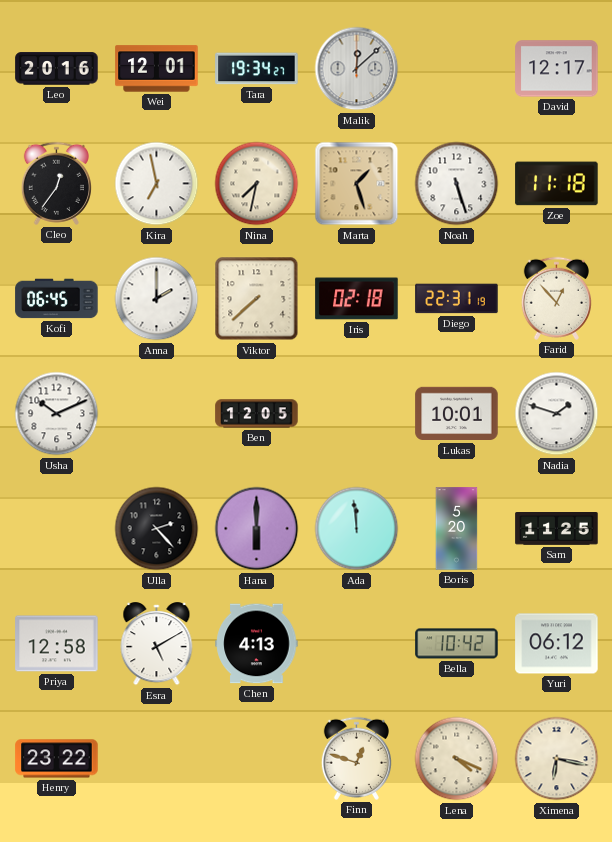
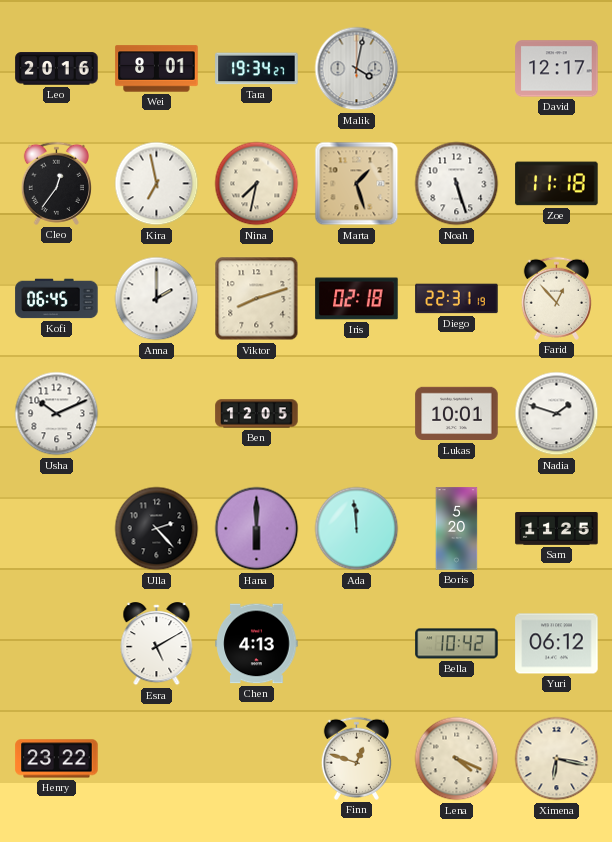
Wei: 12:01 -> 8:01
Malik: 12:08 -> 4:02
Viktor: 7:38 -> 8:12
Priya: 12:58 -> none
